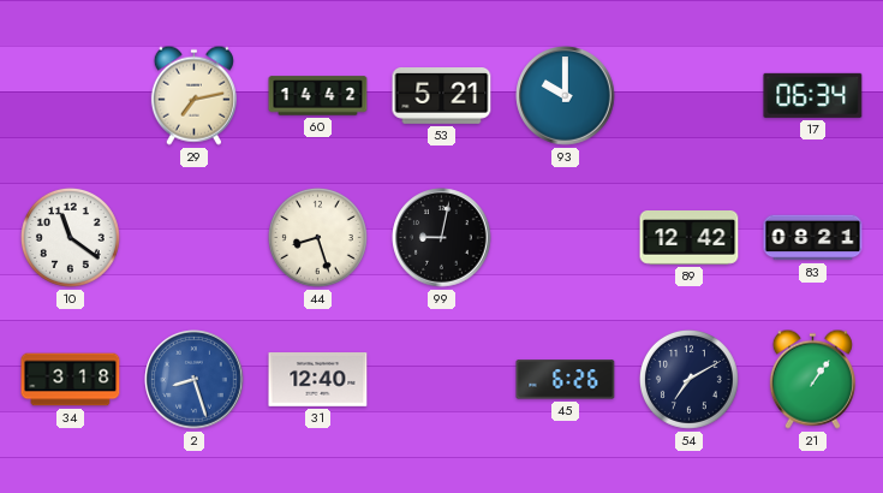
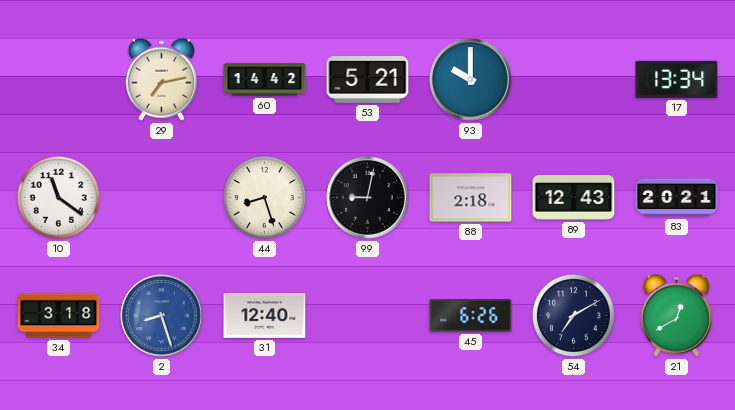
17: 06:34 -> 13:34
88: none -> 2:18
89: 12:42 -> 12:43
83: 08:21 -> 20:21
21: 1:06 -> 12:40
